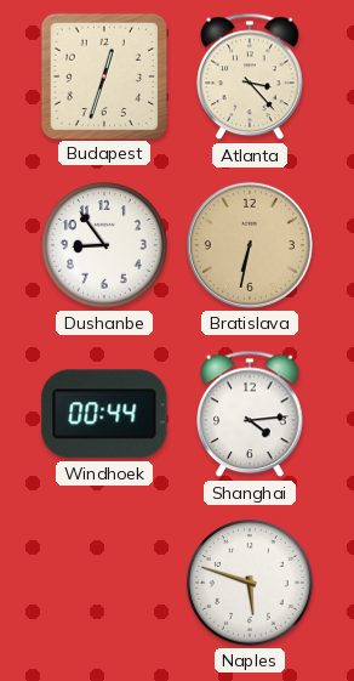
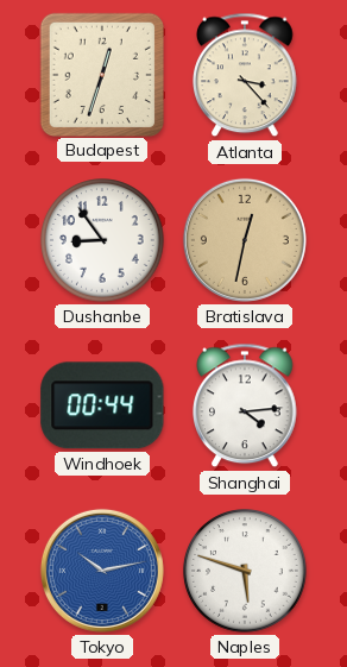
Bratislava: 6:32 -> 12:32
Tokyo: none -> 10:13
